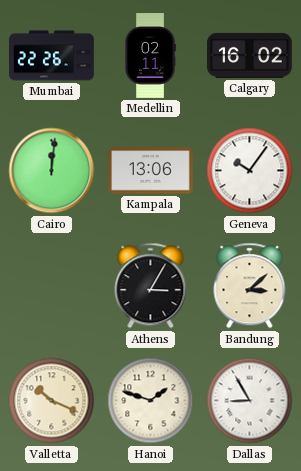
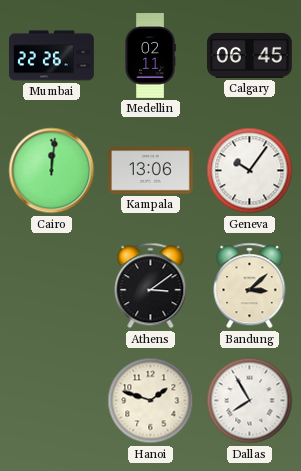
Calgary: 16:02 -> 06:45
Athens: 3:05 -> 3:09
Valletta: 10:19 -> none
Dallas: 8:55 -> 7:55
